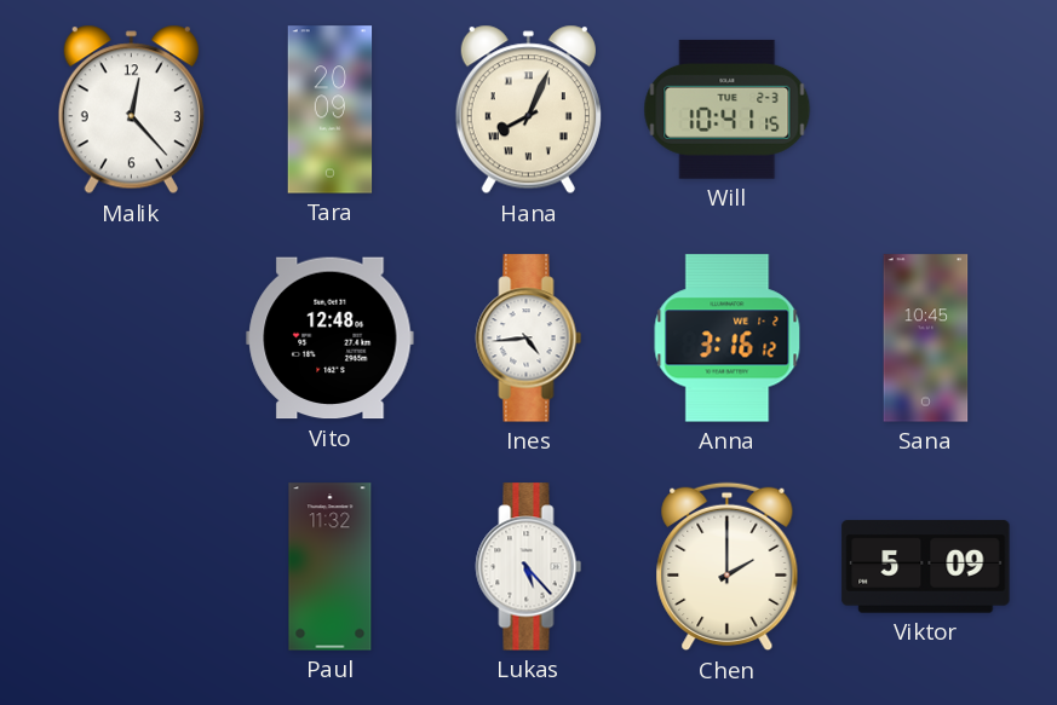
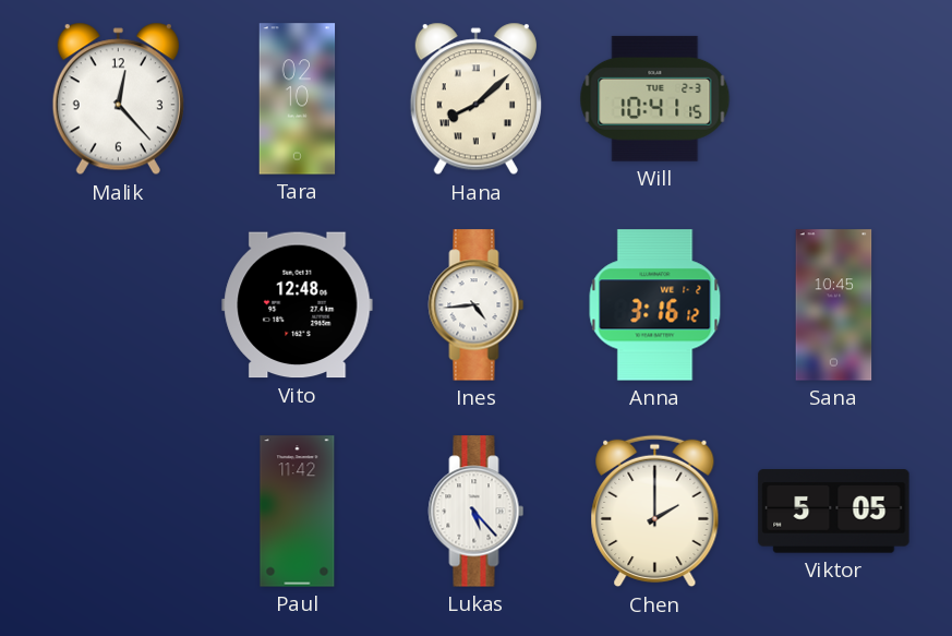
Tara: 20:09 -> 02:10
Hana: 8:04 -> 8:08
Paul: 11:32 -> 11:42
Viktor: 5:09 -> 5:05
